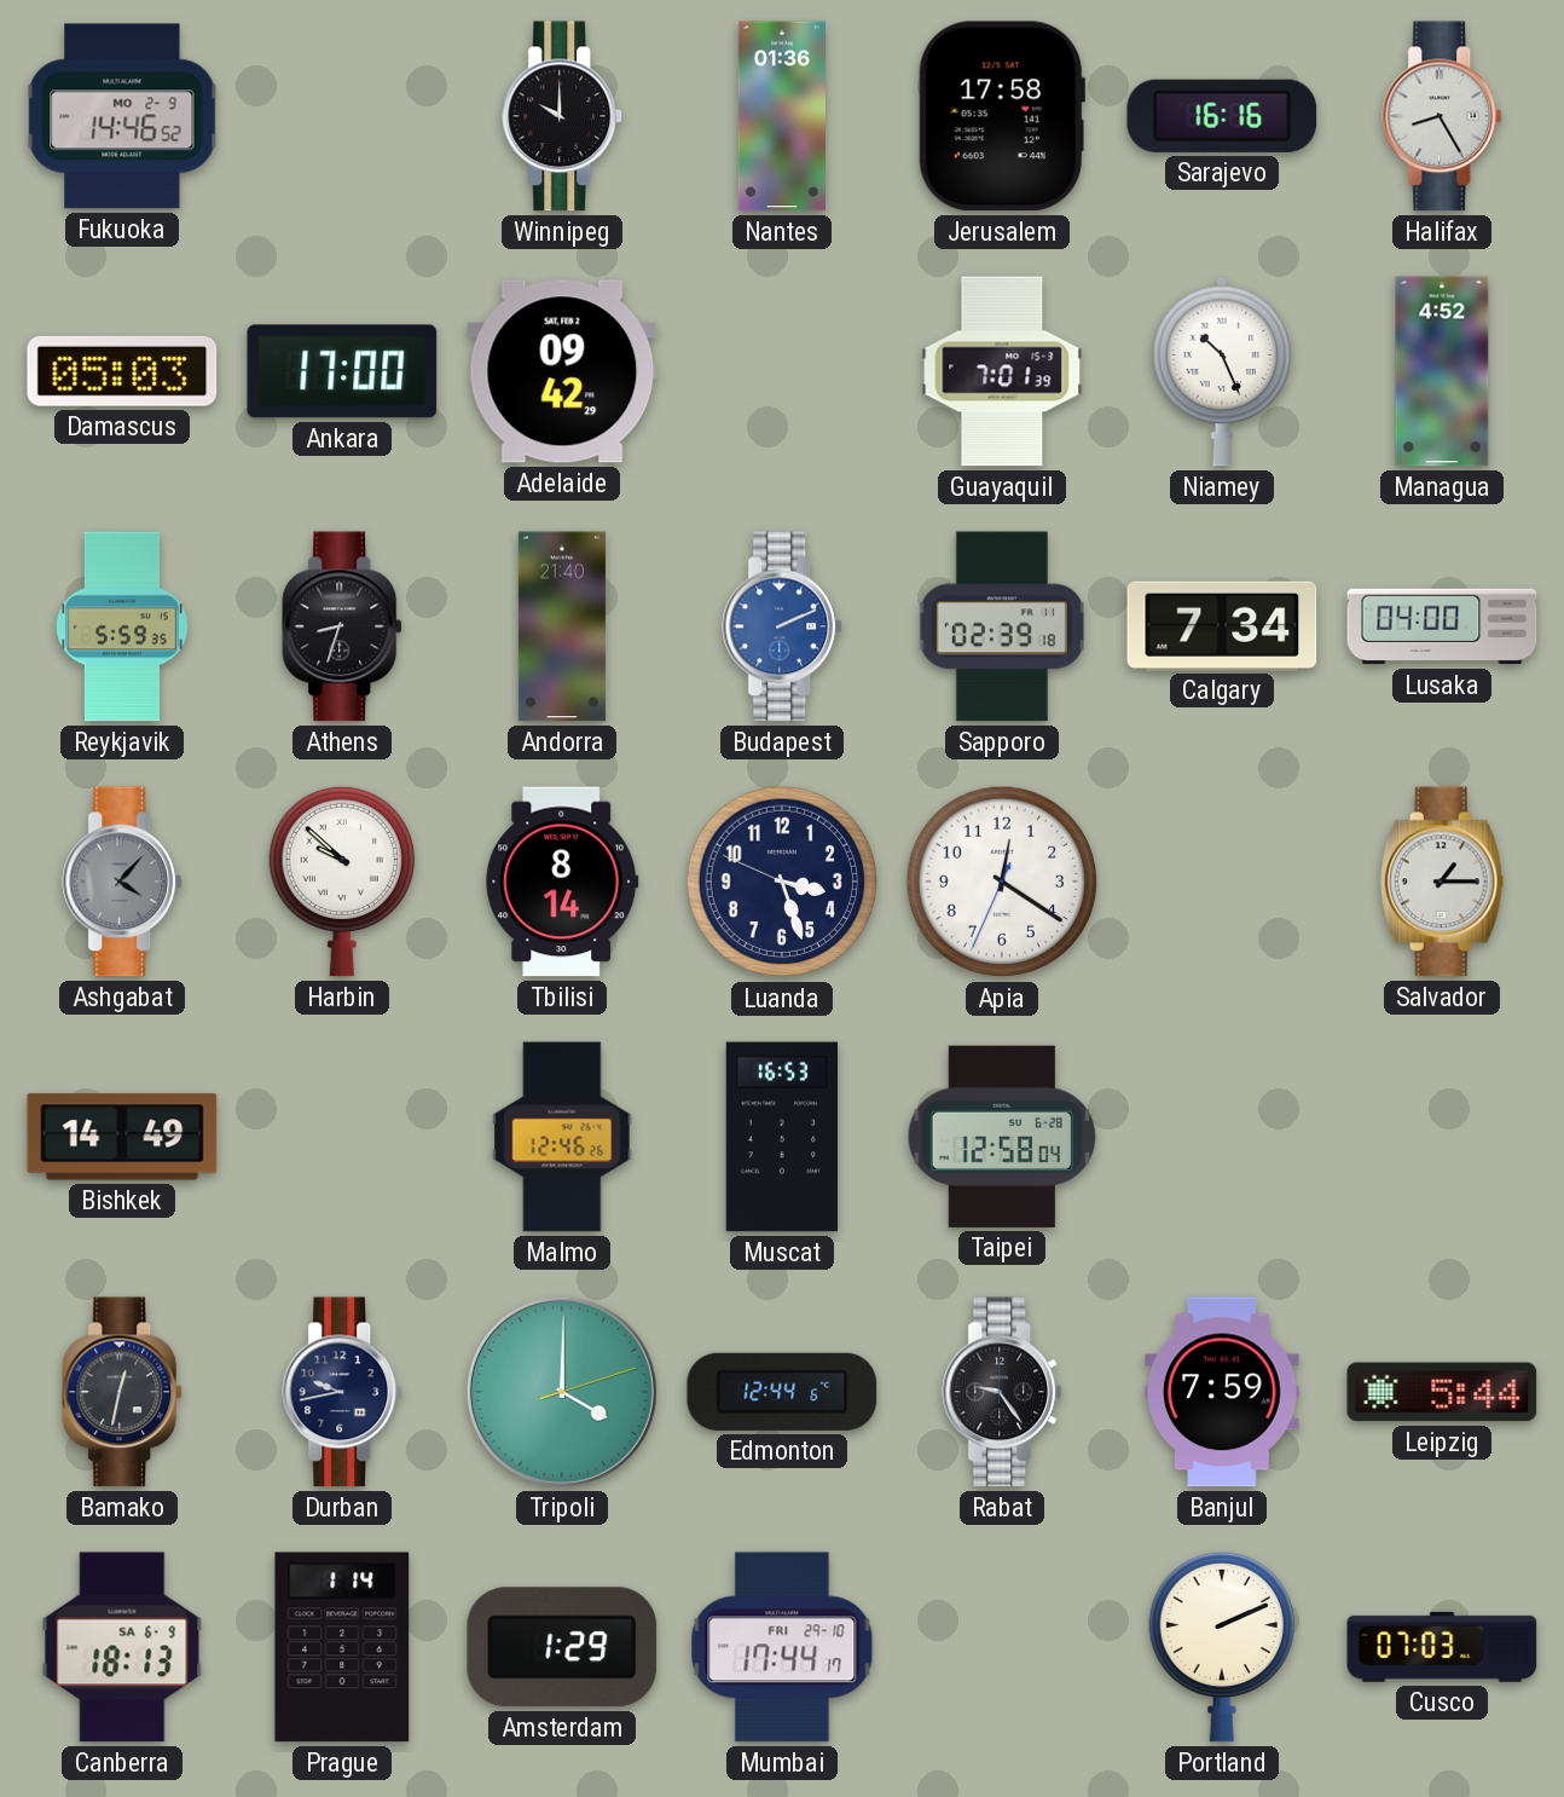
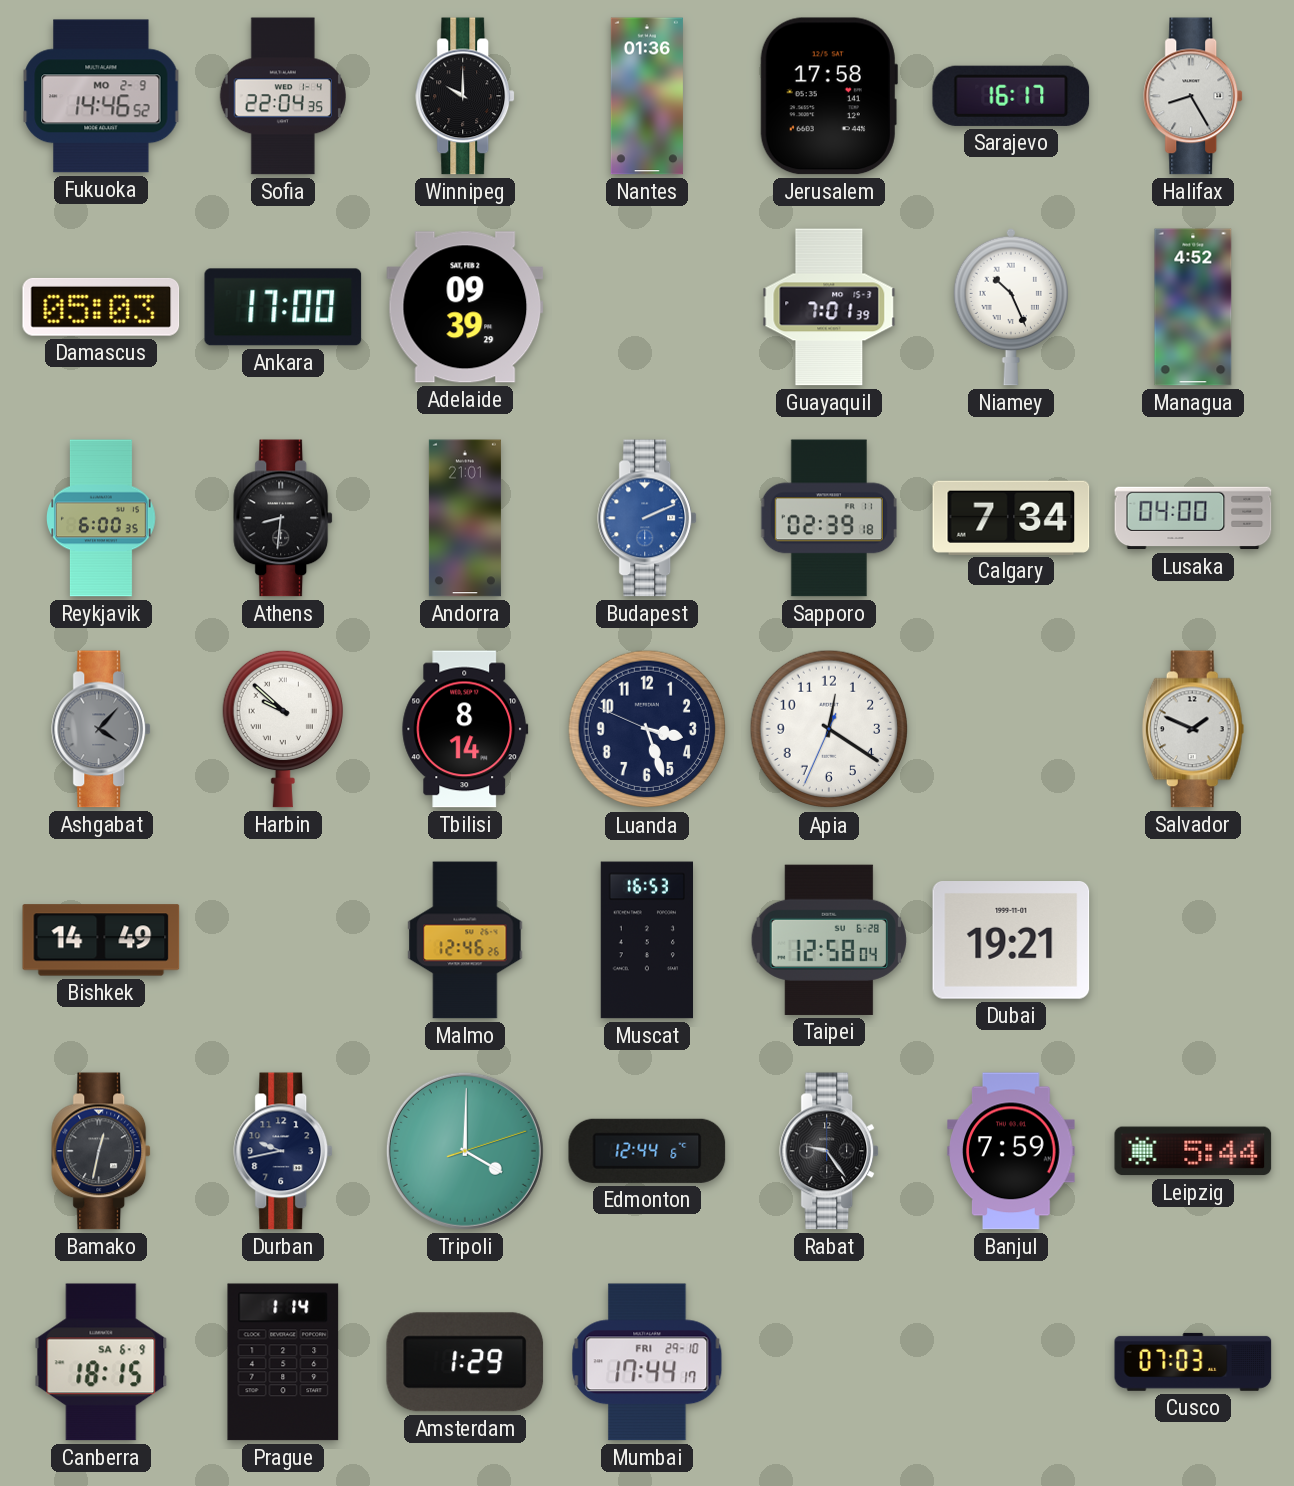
Sofia: none -> 22:04
Sarajevo: 16:16 -> 16:17
Adelaide: 09:42 -> 09:39
Reykjavik: 5:59 -> 6:00
Athens: 8:33 -> 8:31
Andorra: 21:40 -> 21:01
Salvador: 1:15 -> 1:49
Dubai: none -> 19:21
Canberra: 18:13 -> 18:15
Portland: 2:11 -> none
